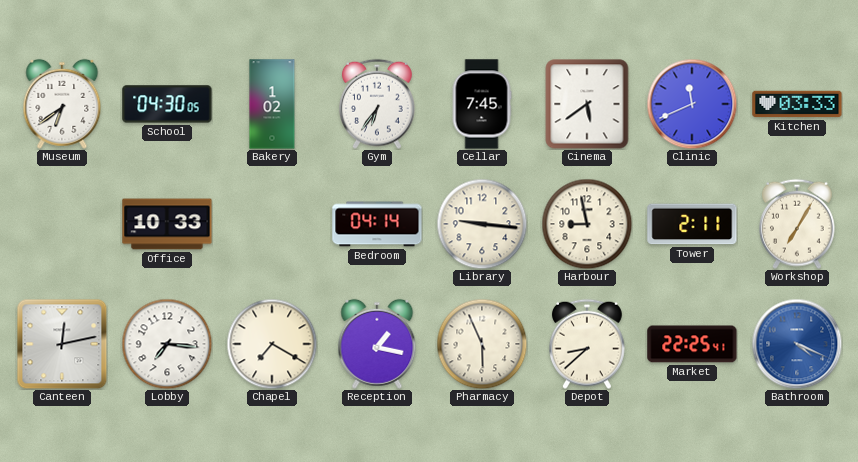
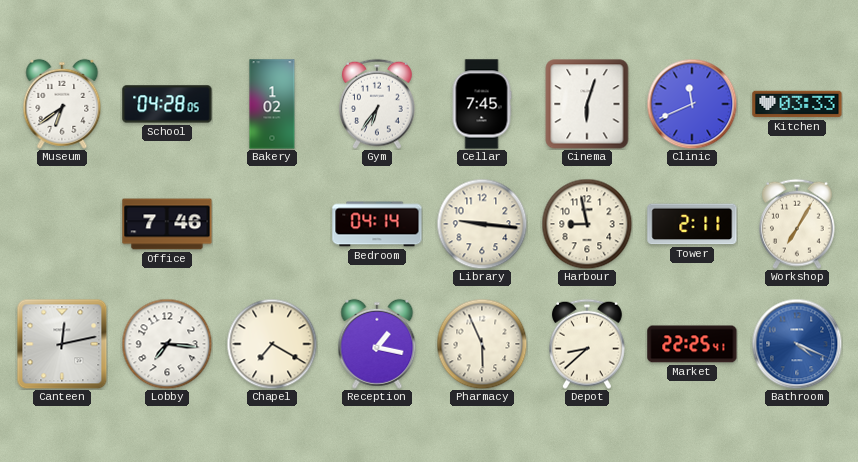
School: 04:30 -> 04:28
Cinema: 5:39 -> 6:03
Office: 10:33 -> 7:46
